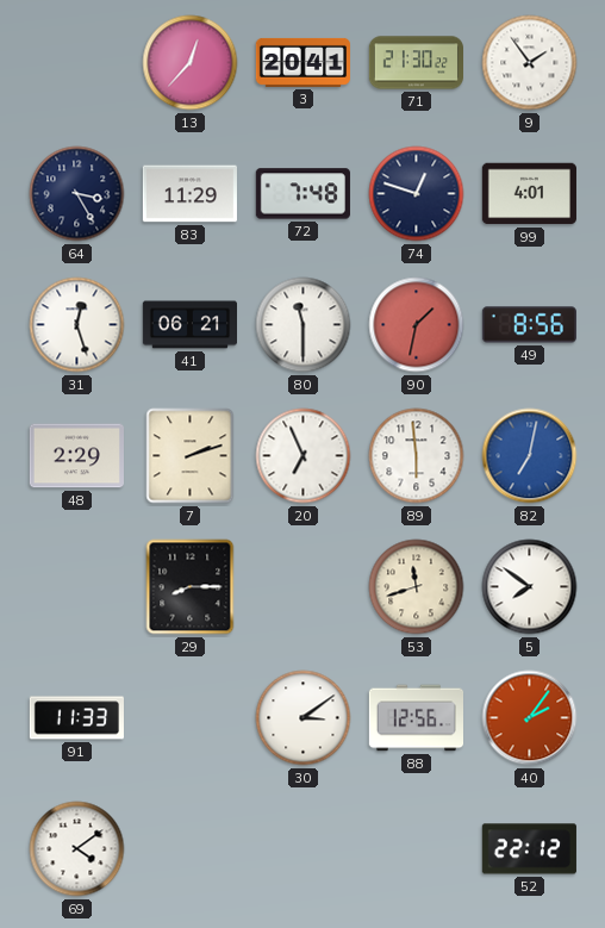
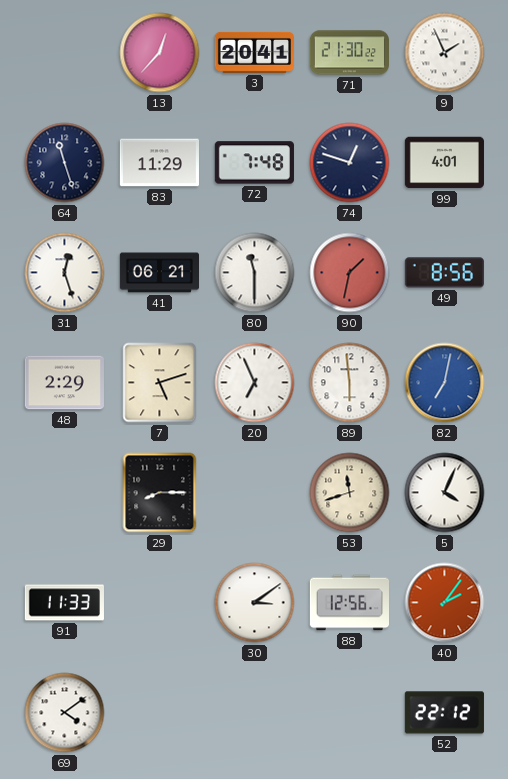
9: 1:54 -> 1:56
64: 3:25 -> 11:27
7: 2:12 -> 5:12
5: 7:51 -> 4:04
